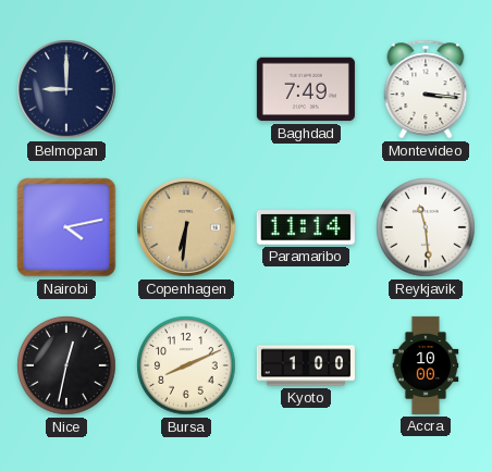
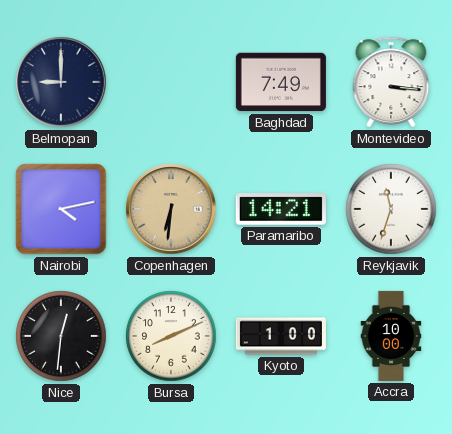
Paramaribo: 11:14 -> 14:21
Reykjavik: 11:29 -> 11:33
Nice: 12:32 -> 12:31
